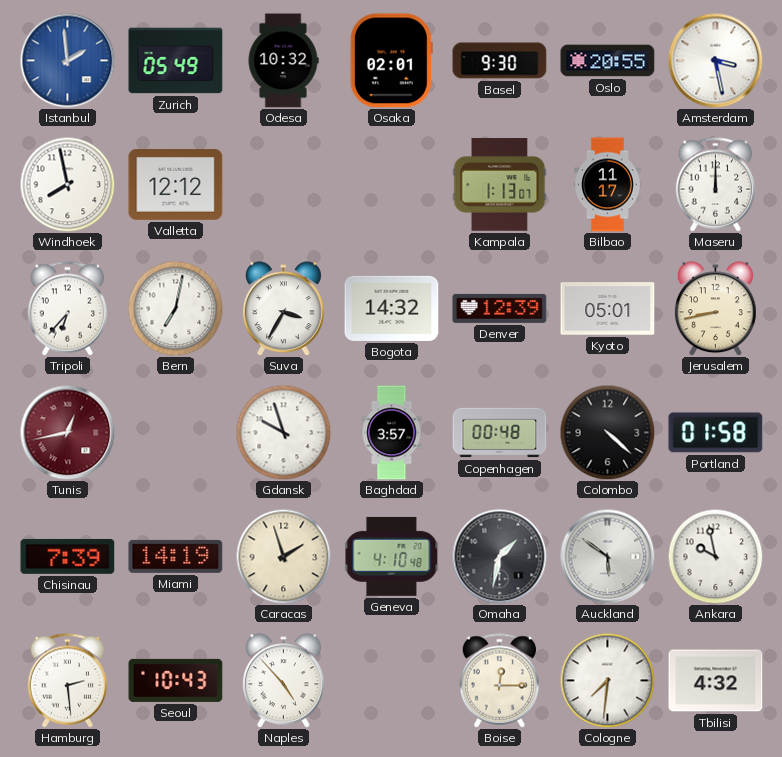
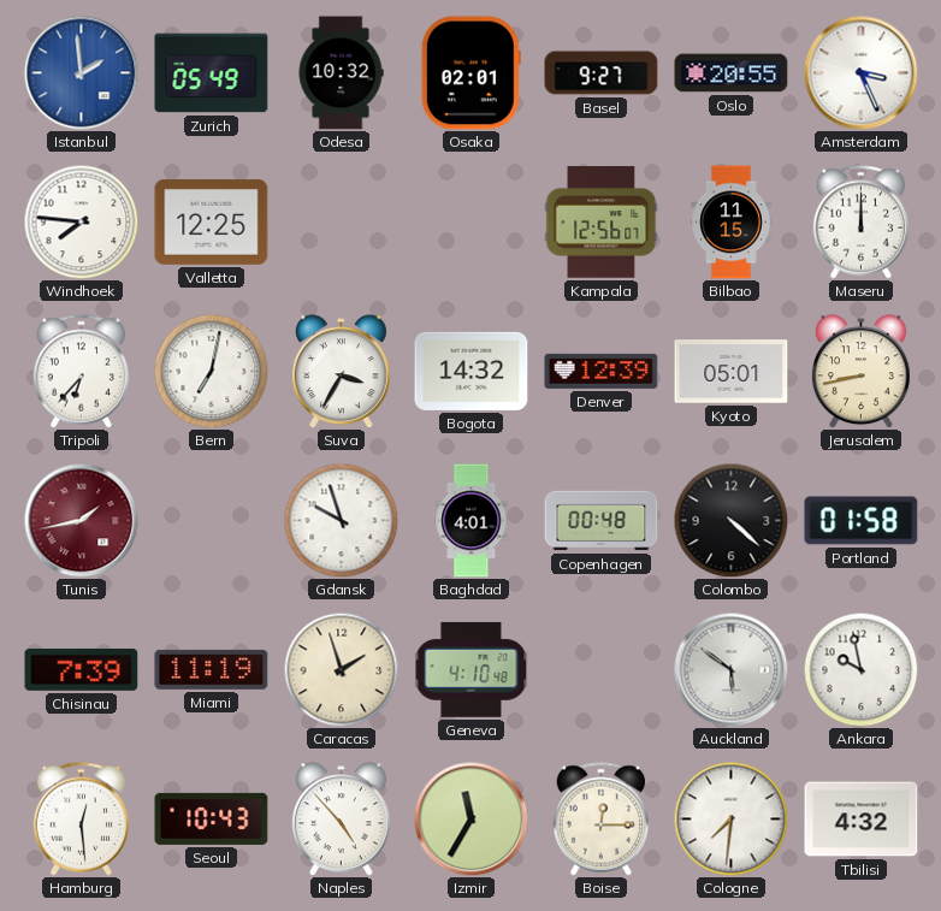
Basel: 9:30 -> 9:27
Amsterdam: 3:28 -> 3:26
Windhoek: 7:58 -> 7:46
Valletta: 12:12 -> 12:25
Kampala: 1:13 -> 12:56
Bilbao: 11:17 -> 11:15
Tunis: 12:43 -> 1:43
Baghdad: 3:57 -> 4:01
Miami: 14:19 -> 11:19
Omaha: 1:32 -> none
Hamburg: 2:29 -> 12:29
Izmir: none -> 11:35
